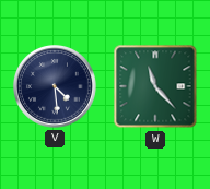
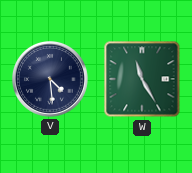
W: 11:23 -> 11:25
